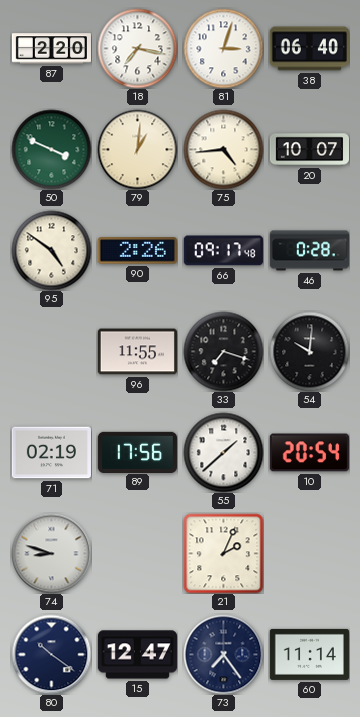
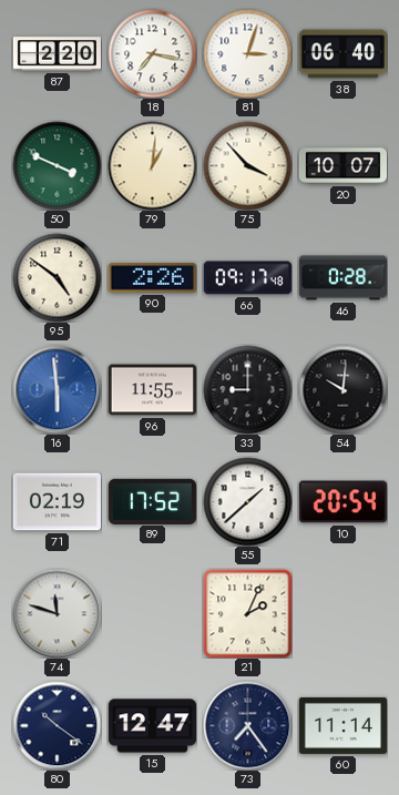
75: 4:44 -> 3:53
16: none -> 5:59
33: 7:18 -> 9:00
89: 17:56 -> 17:52
74: 8:48 -> 11:48
